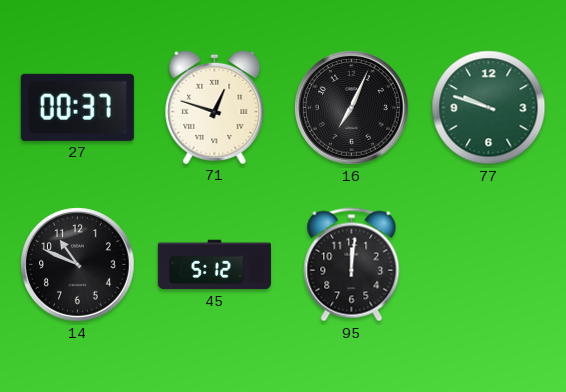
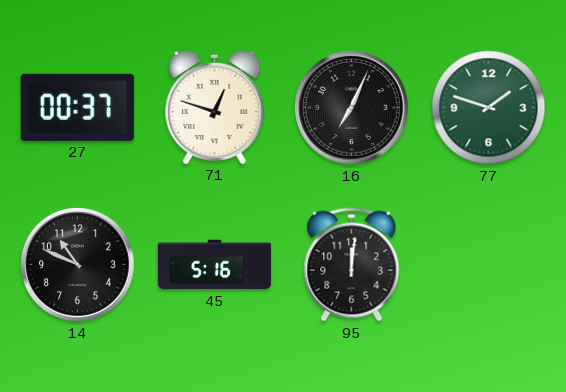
77: 9:48 -> 1:48
45: 5:12 -> 5:16
